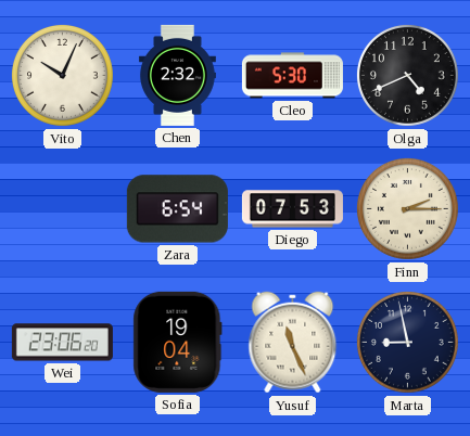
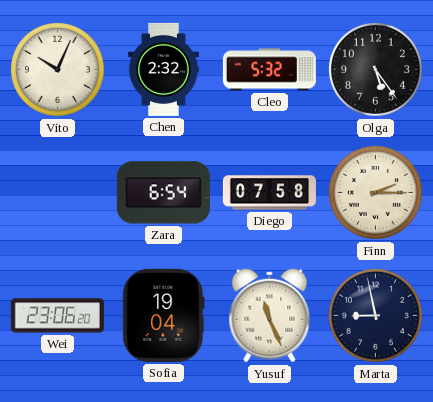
Cleo: 5:30 -> 5:32
Olga: 4:41 -> 5:24
Diego: 07:53 -> 07:58
